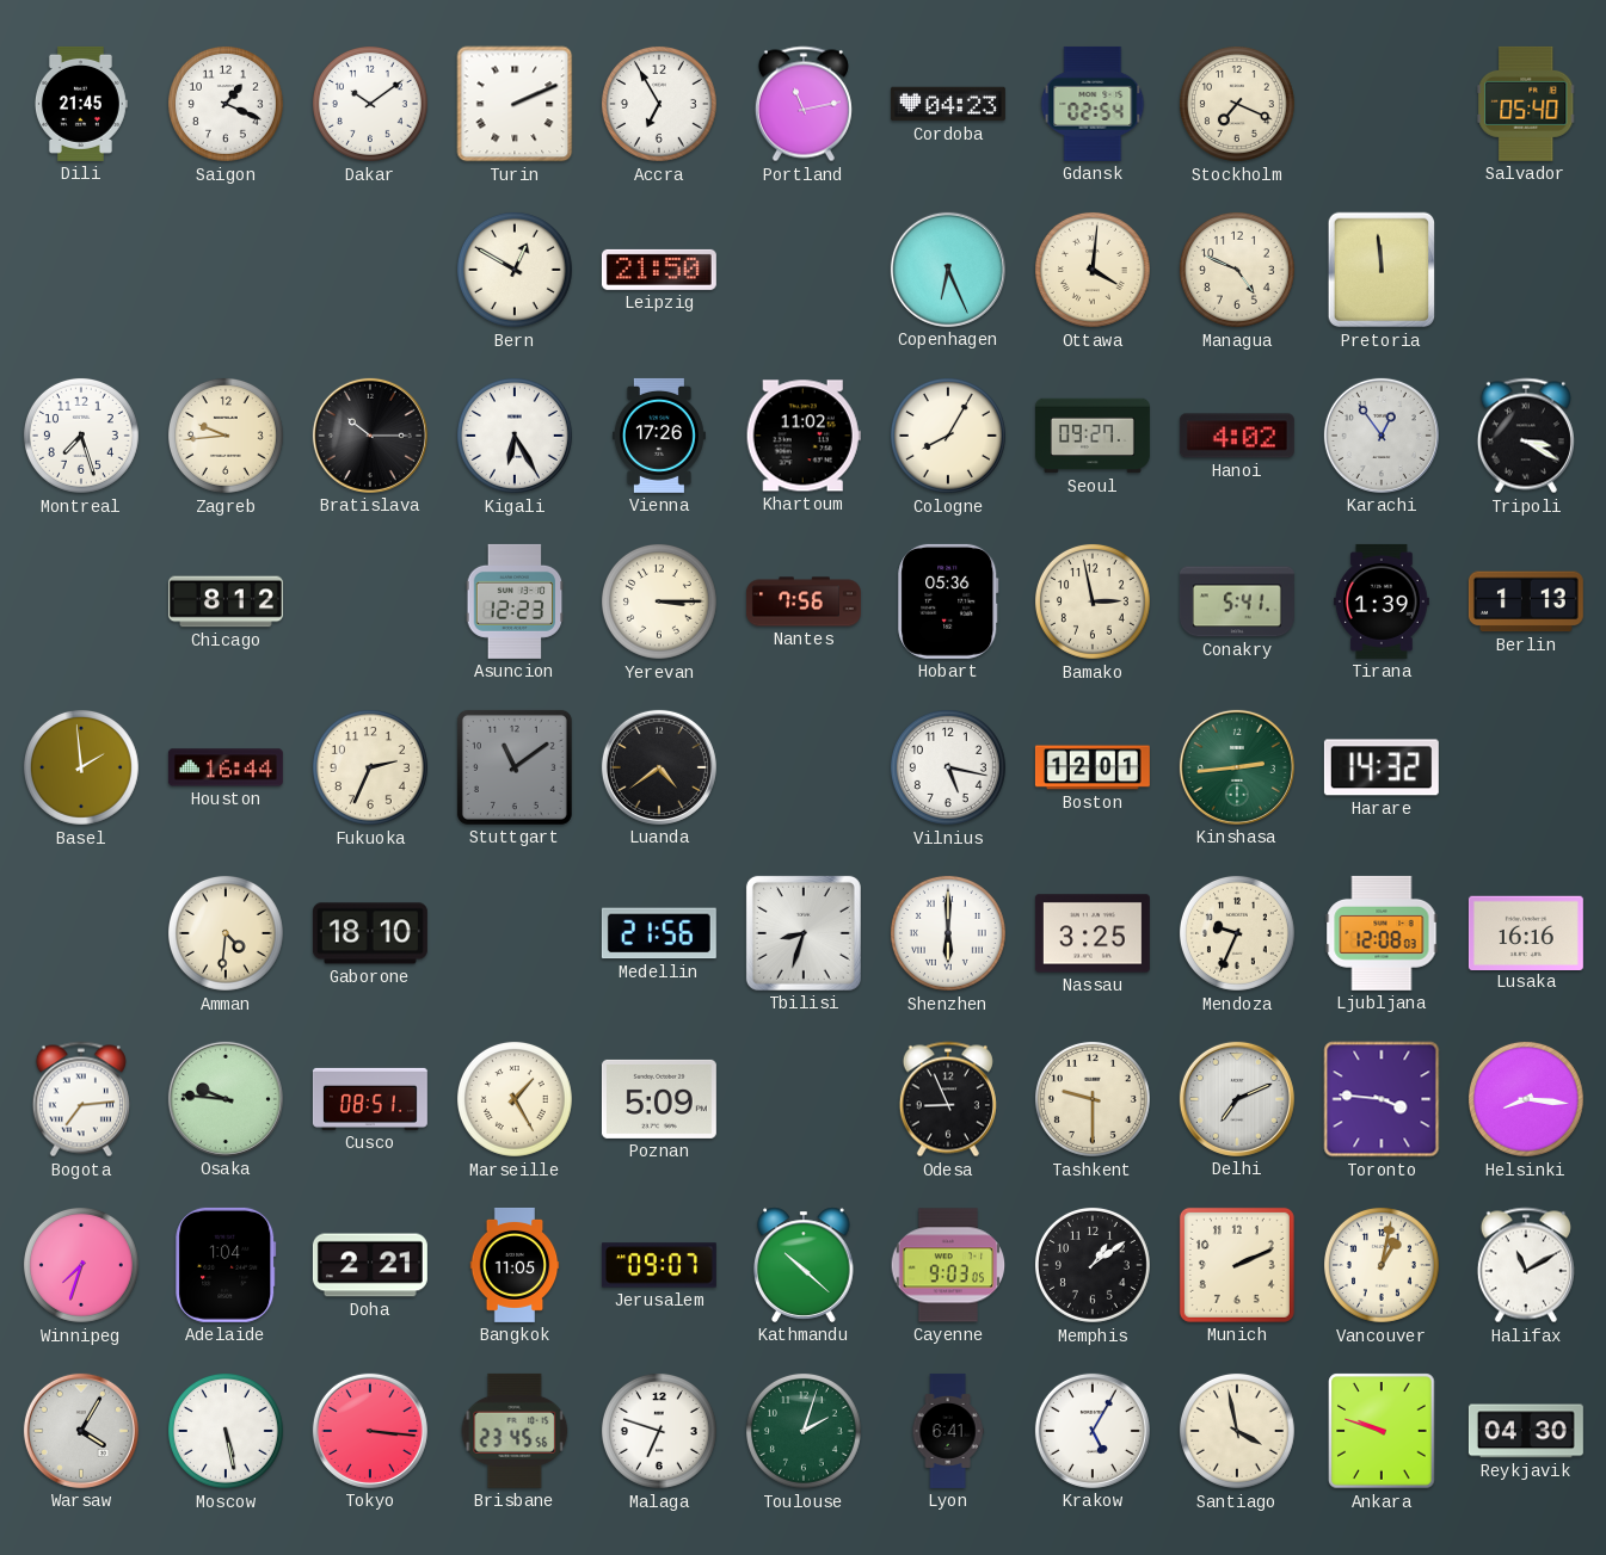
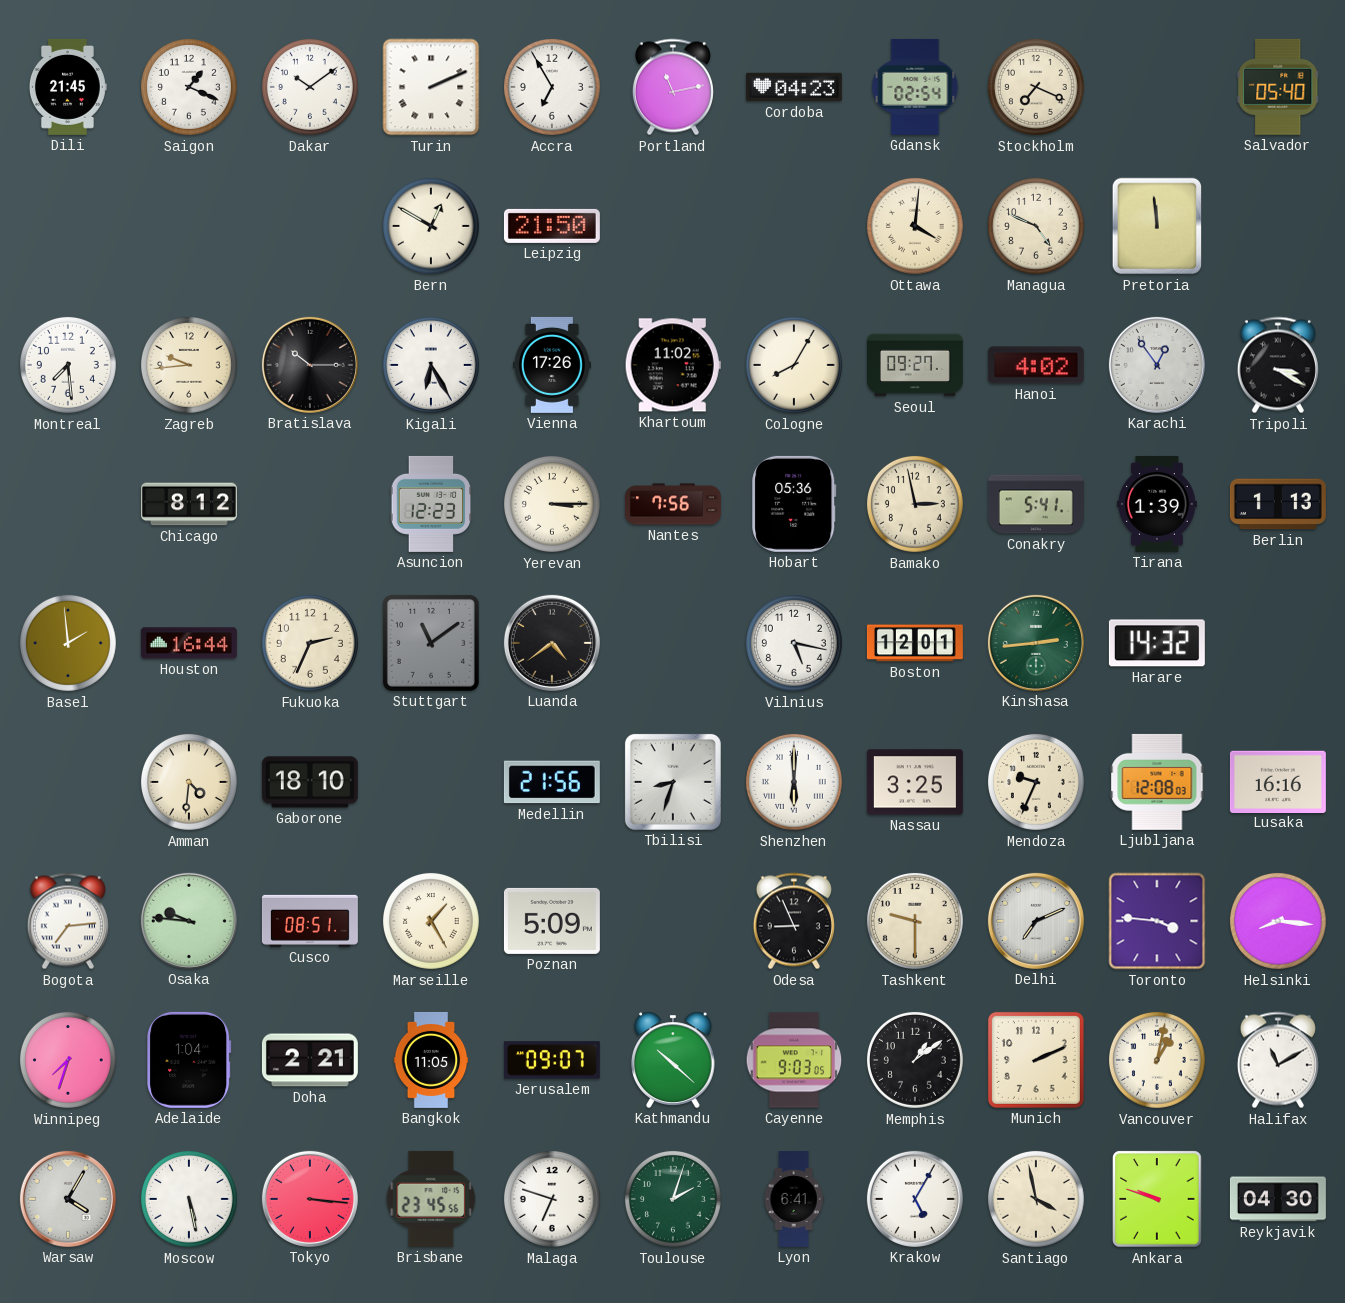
Copenhagen: 6:26 -> none
Montreal: 7:27 -> 7:29
